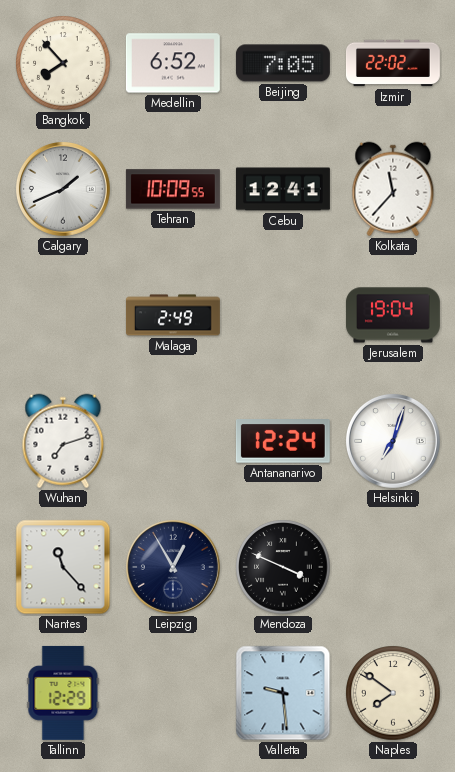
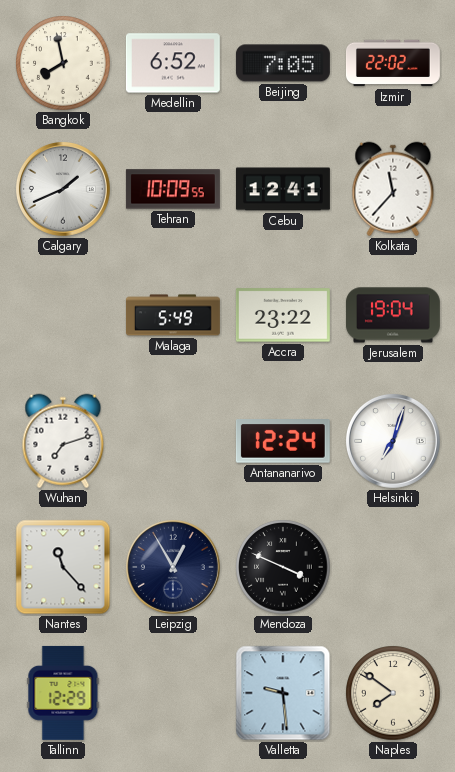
Bangkok: 7:53 -> 7:58
Malaga: 2:49 -> 5:49
Accra: none -> 23:22
